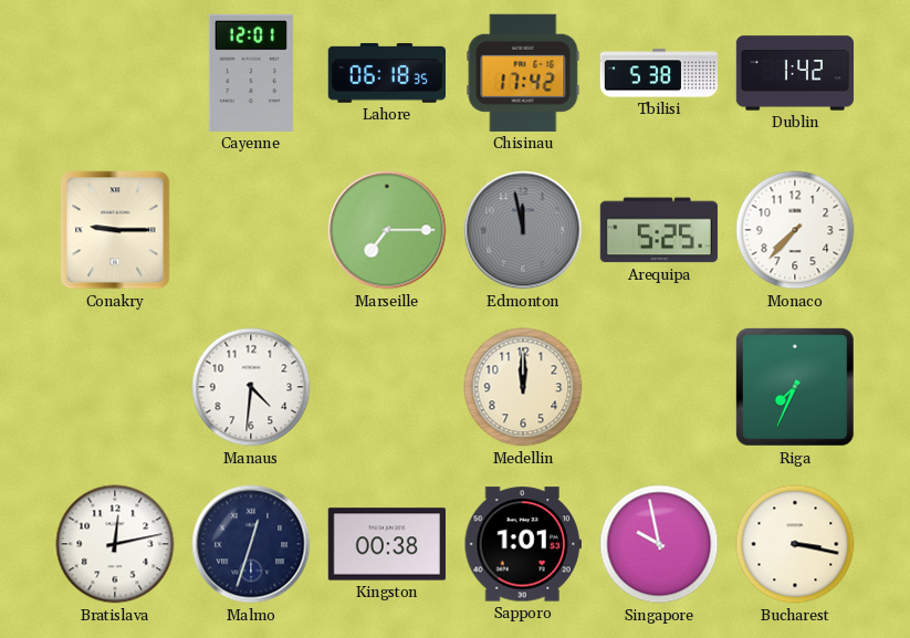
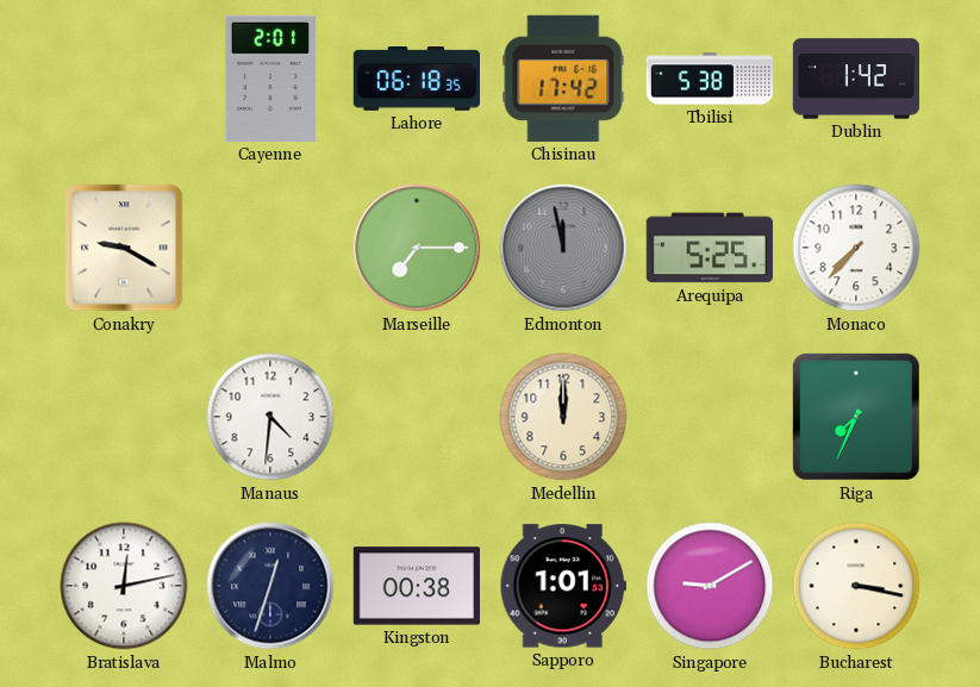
Cayenne: 12:01 -> 2:01
Conakry: 9:15 -> 9:20
Singapore: 9:58 -> 9:10
